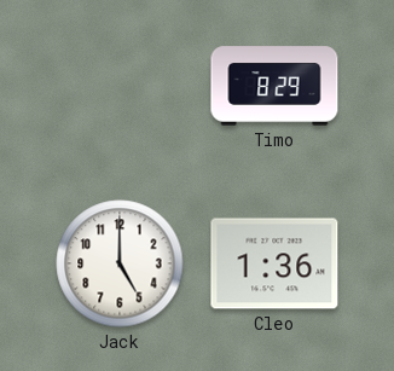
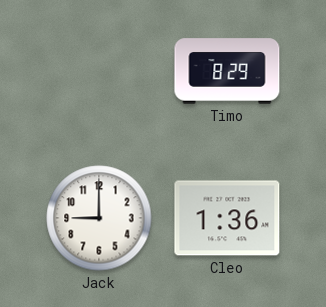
Jack: 5:00 -> 9:00
